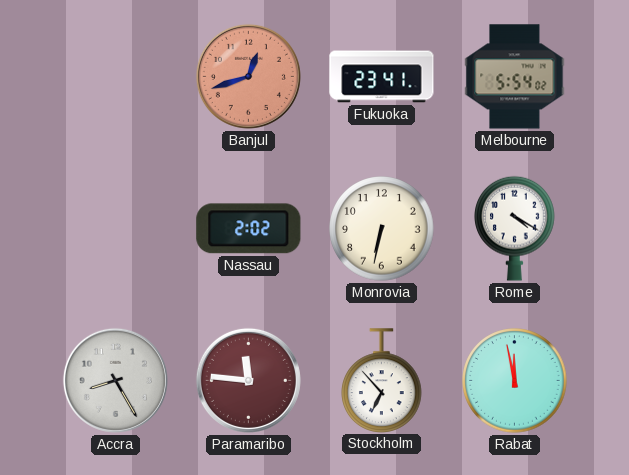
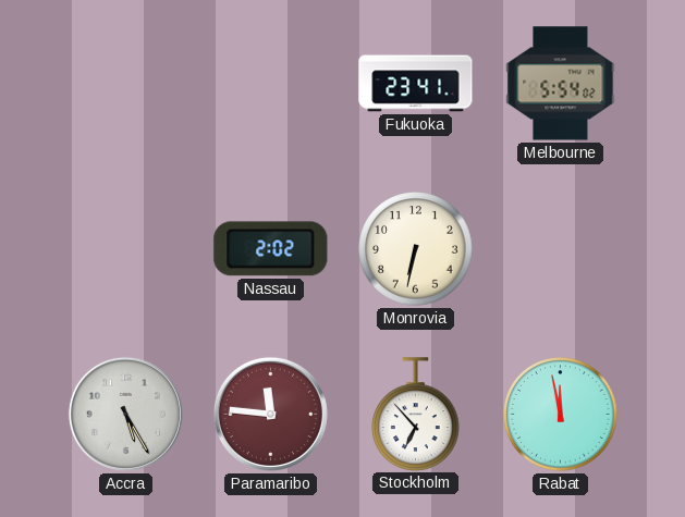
Banjul: 12:42 -> none
Rome: 4:20 -> none
Accra: 8:25 -> 5:25
